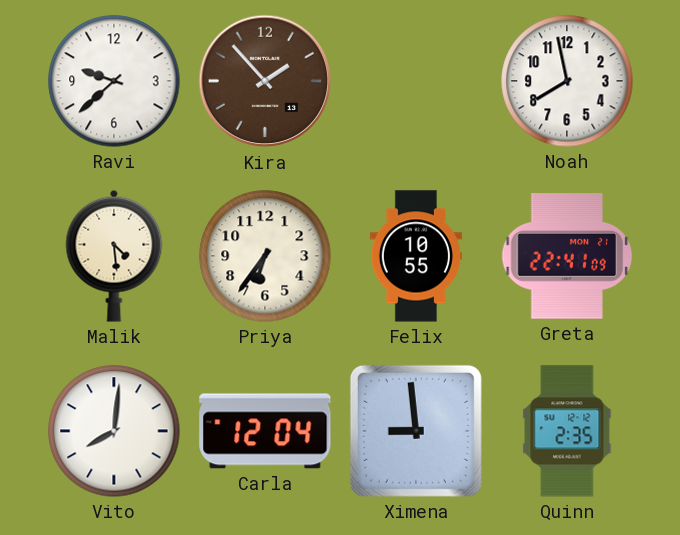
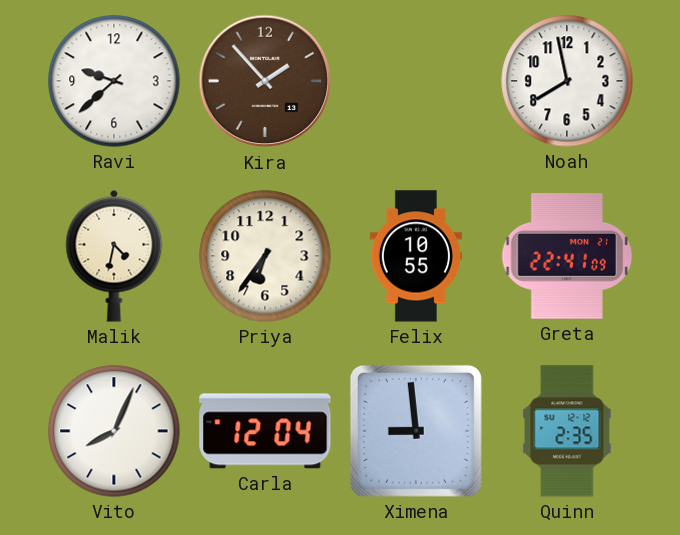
Malik: 4:29 -> 4:32
Vito: 8:01 -> 8:04
